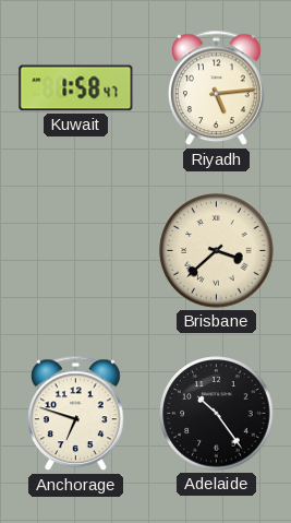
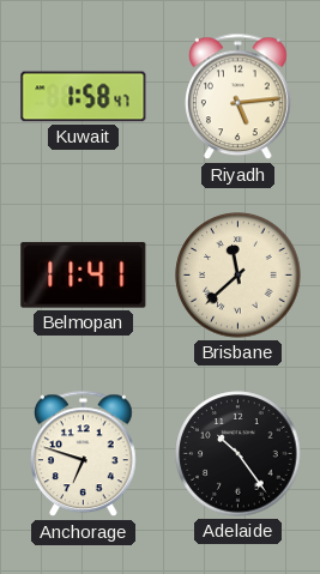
Belmopan: none -> 11:41
Brisbane: 3:38 -> 11:38
